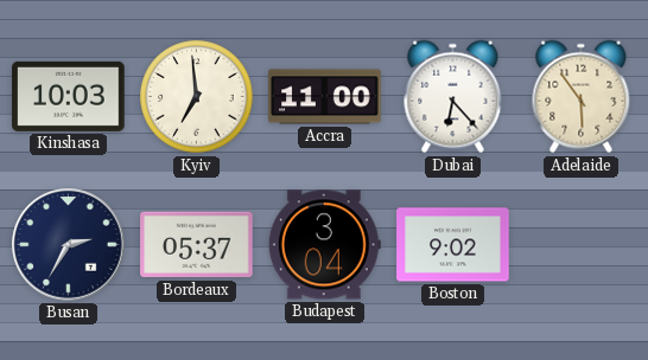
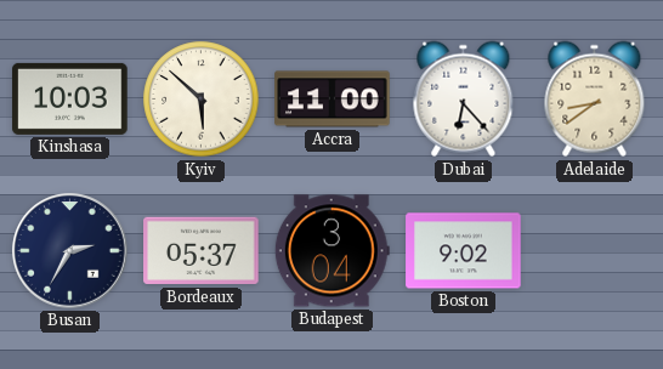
Kyiv: 6:59 -> 5:52
Adelaide: 5:54 -> 8:39
